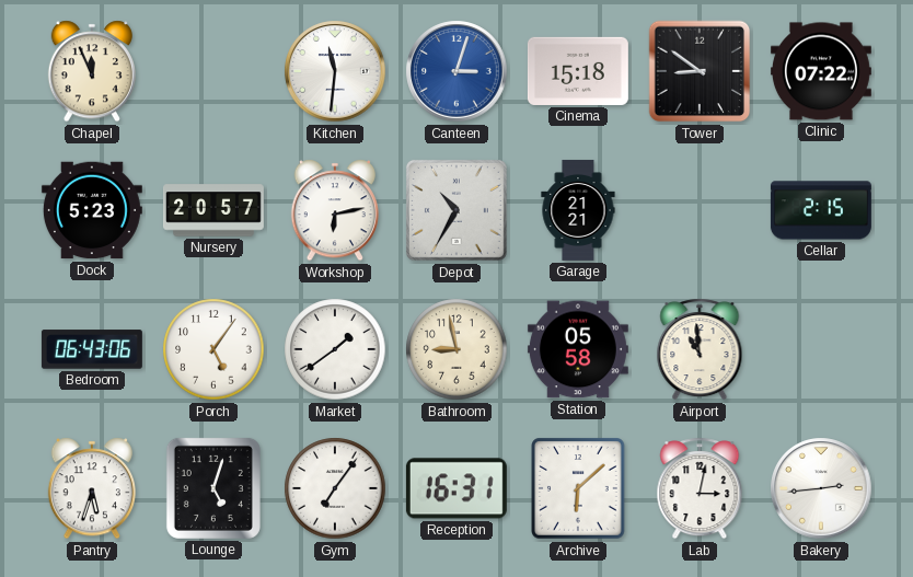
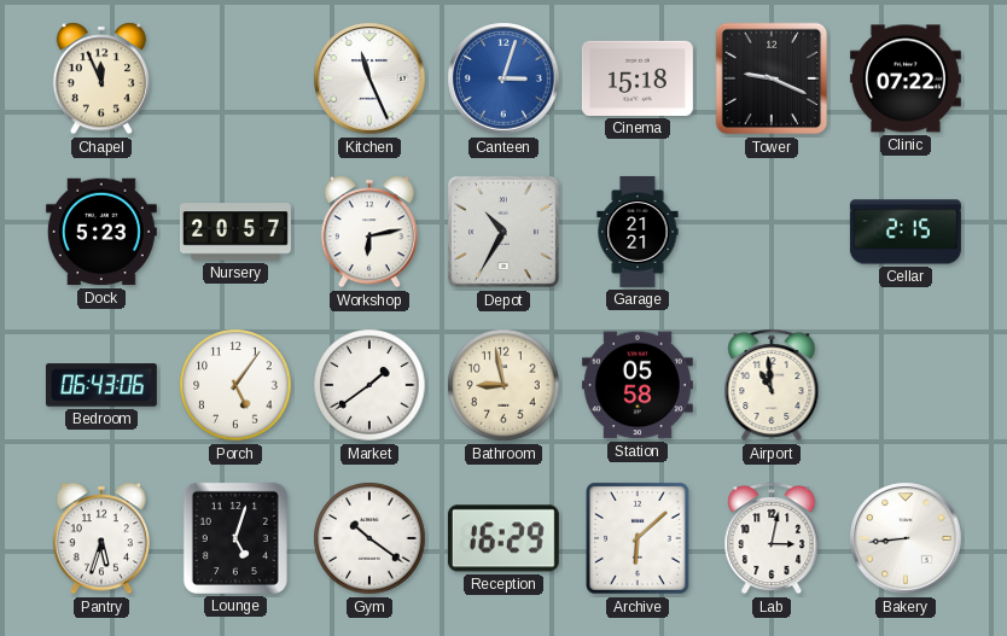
Kitchen: 11:31 -> 11:26
Tower: 8:51 -> 9:19
Gym: 7:06 -> 10:21
Reception: 16:31 -> 16:29
Bakery: 2:44 -> 8:44
